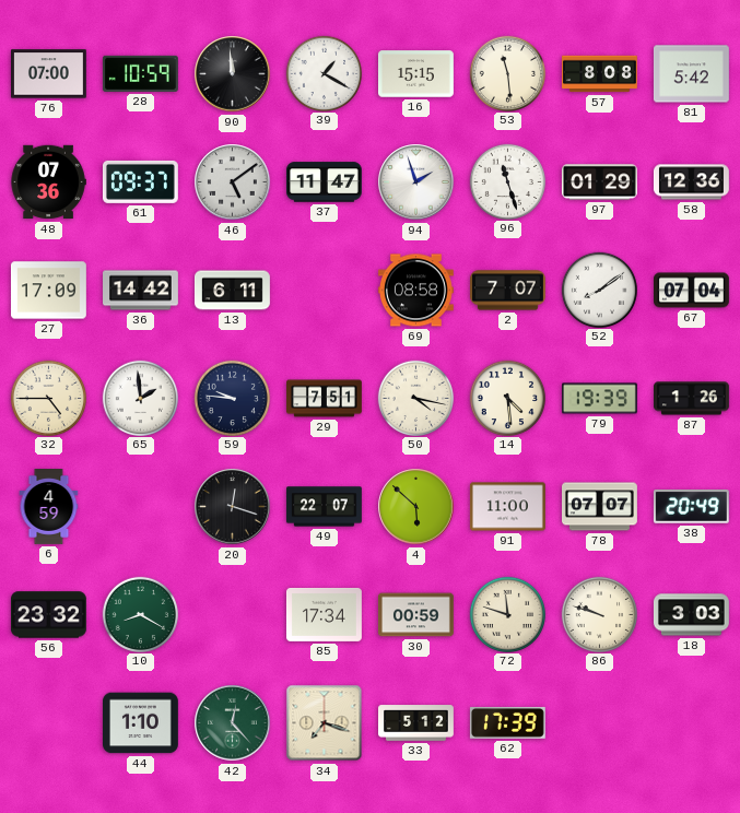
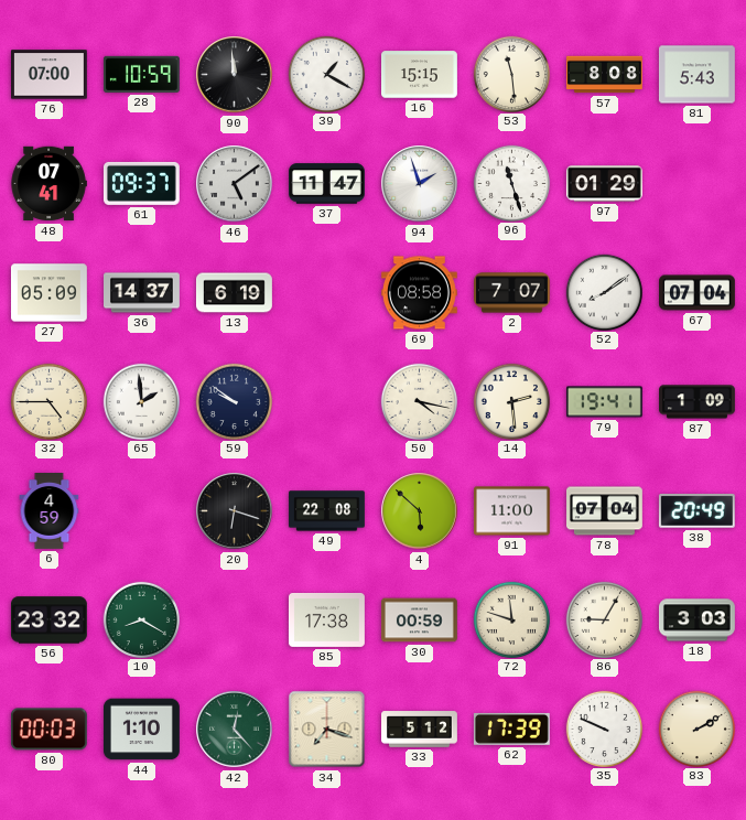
81: 5:42 -> 5:43
48: 07:36 -> 07:41
58: 12:36 -> none
27: 17:09 -> 05:09
36: 14:42 -> 14:37
13: 6:11 -> 6:19
59: 9:46 -> 9:51
29: 7:51 -> none
14: 4:29 -> 2:29
79: 19:39 -> 19:41
87: 1:26 -> 1:09
20: 12:18 -> 6:18
49: 22:07 -> 22:08
78: 07:07 -> 07:04
85: 17:34 -> 17:38
86: 9:48 -> 9:05
80: none -> 00:03
35: none -> 9:49
83: none -> 2:10
